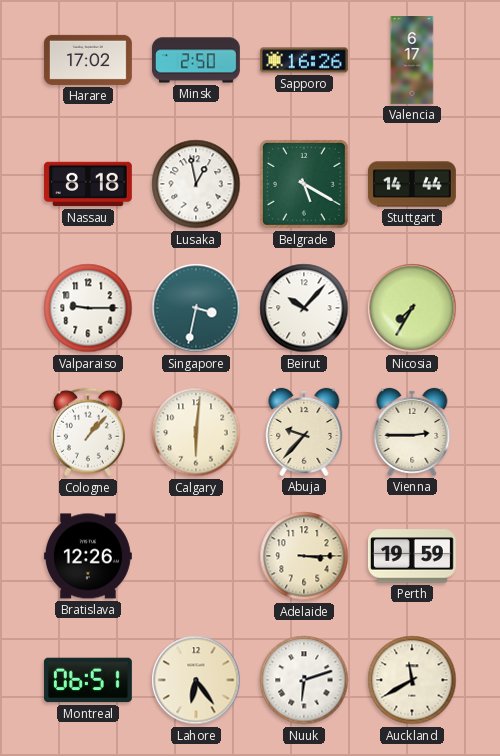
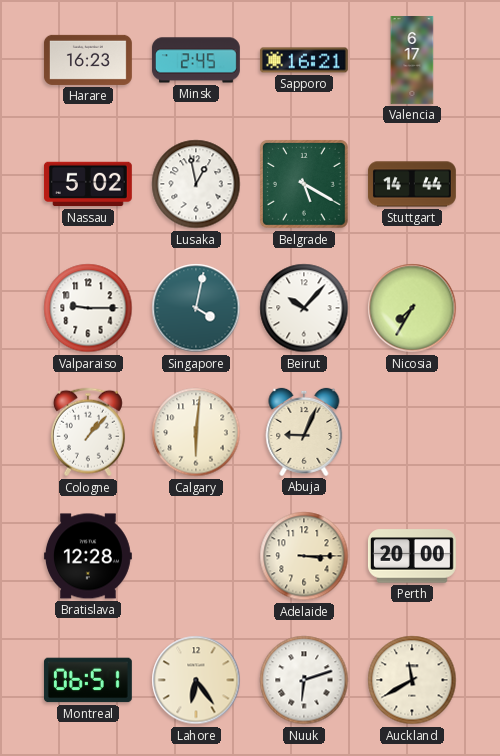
Harare: 17:02 -> 16:23
Minsk: 2:50 -> 2:45
Sapporo: 16:26 -> 16:21
Nassau: 8:18 -> 5:02
Singapore: 3:32 -> 4:02
Abuja: 9:37 -> 9:04
Vienna: 2:45 -> none
Bratislava: 12:26 -> 12:28
Perth: 19:59 -> 20:00
